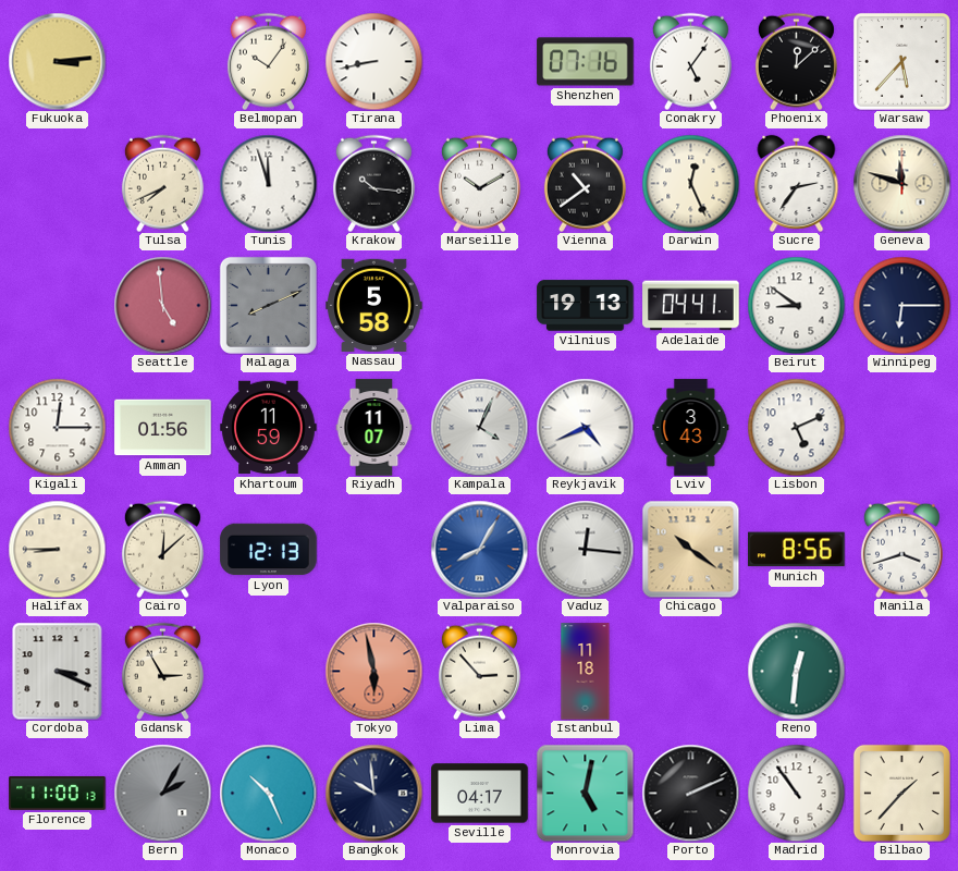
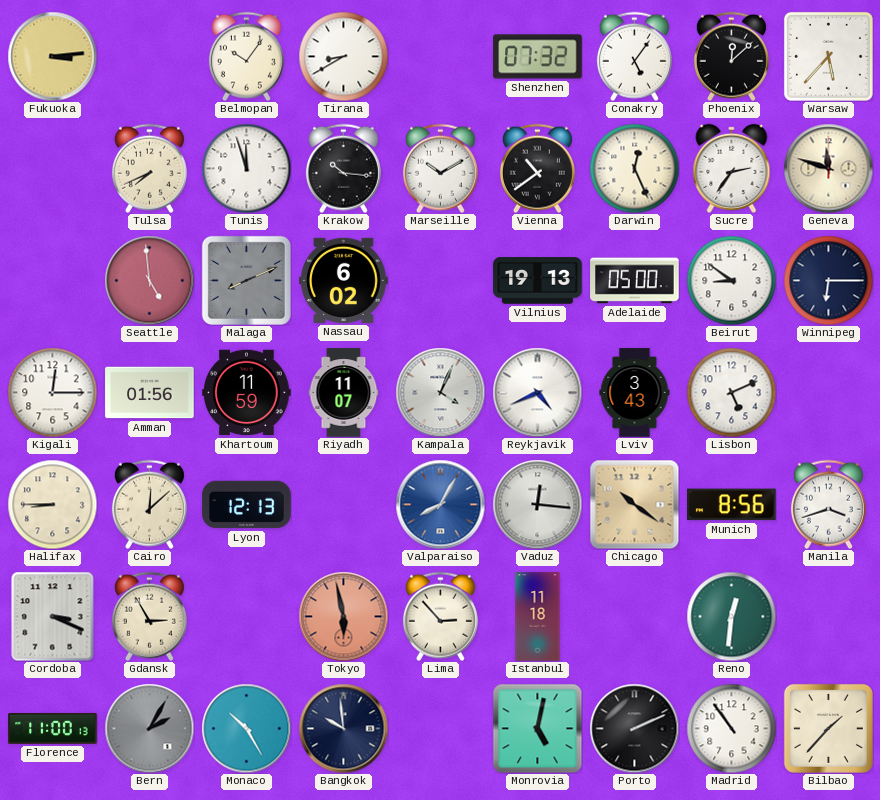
Tirana: 8:43 -> 8:40
Shenzhen: 07:16 -> 07:32
Nassau: 5:58 -> 6:02
Adelaide: 04:41 -> 05:00
Monaco: 10:26 -> 10:25
Seville: 04:17 -> none
